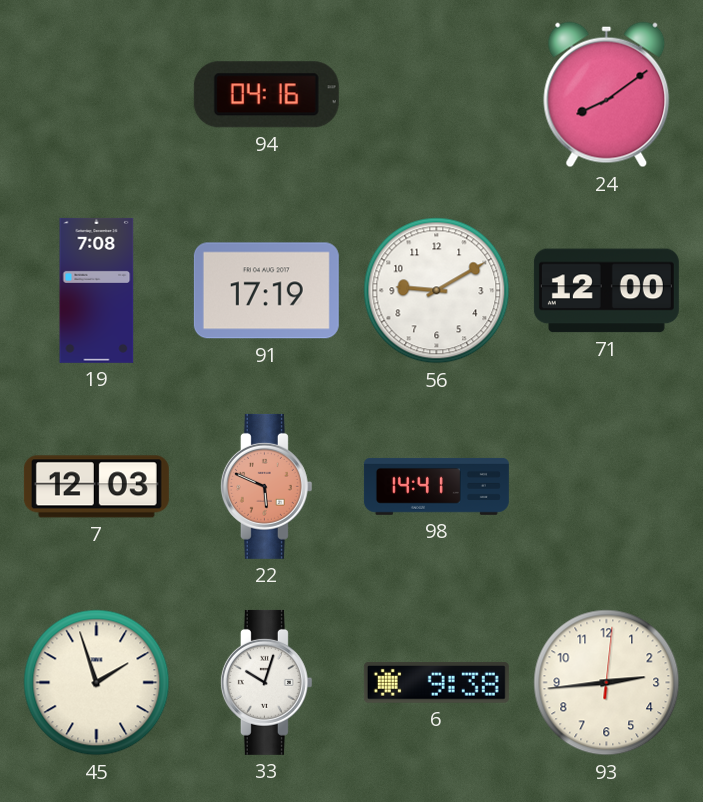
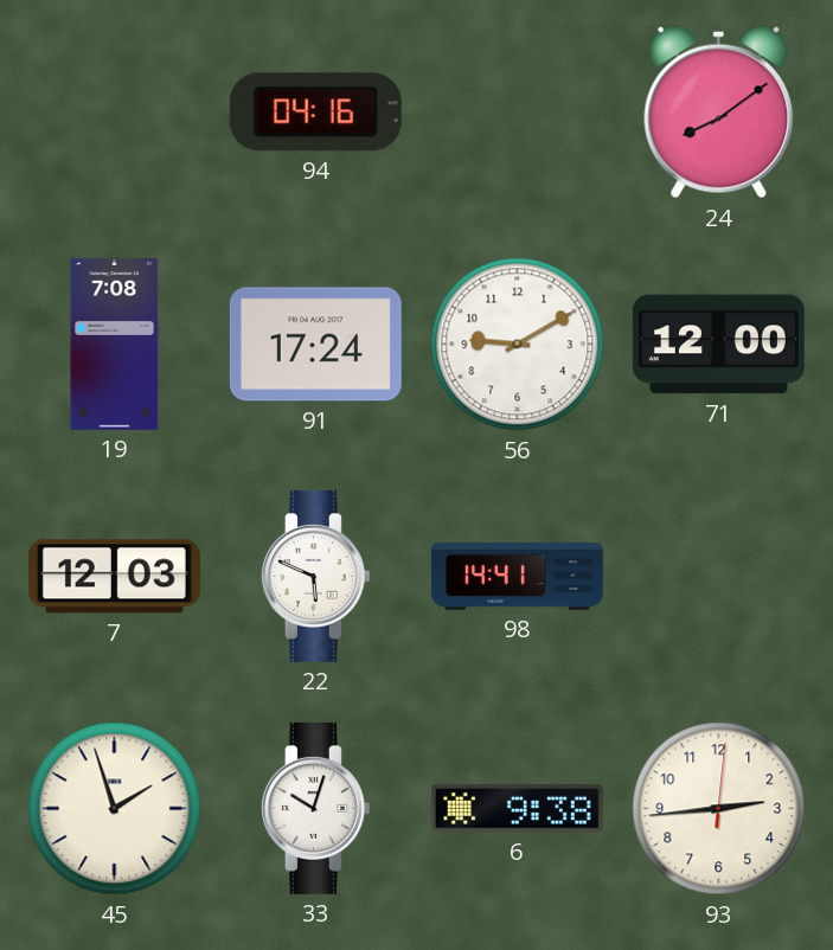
91: 17:19 -> 17:24
22 dial: salmon -> white
